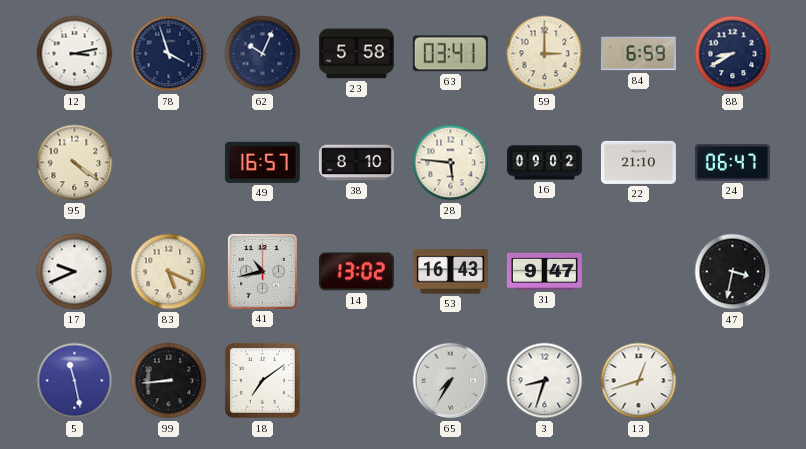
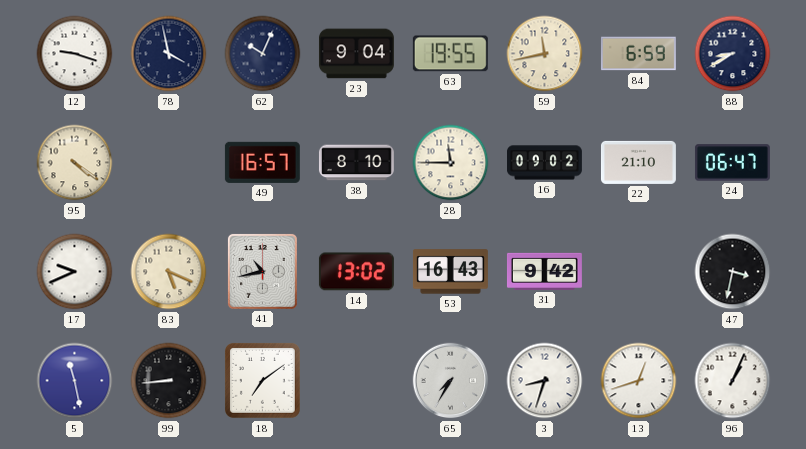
12: 3:13 -> 9:18
78: 3:57 -> 3:58
23: 5:58 -> 9:04
63: 03:41 -> 19:55
59: 3:00 -> 11:43
28: 5:46 -> 11:45
31: 9:47 -> 9:42
96: none -> 1:04
